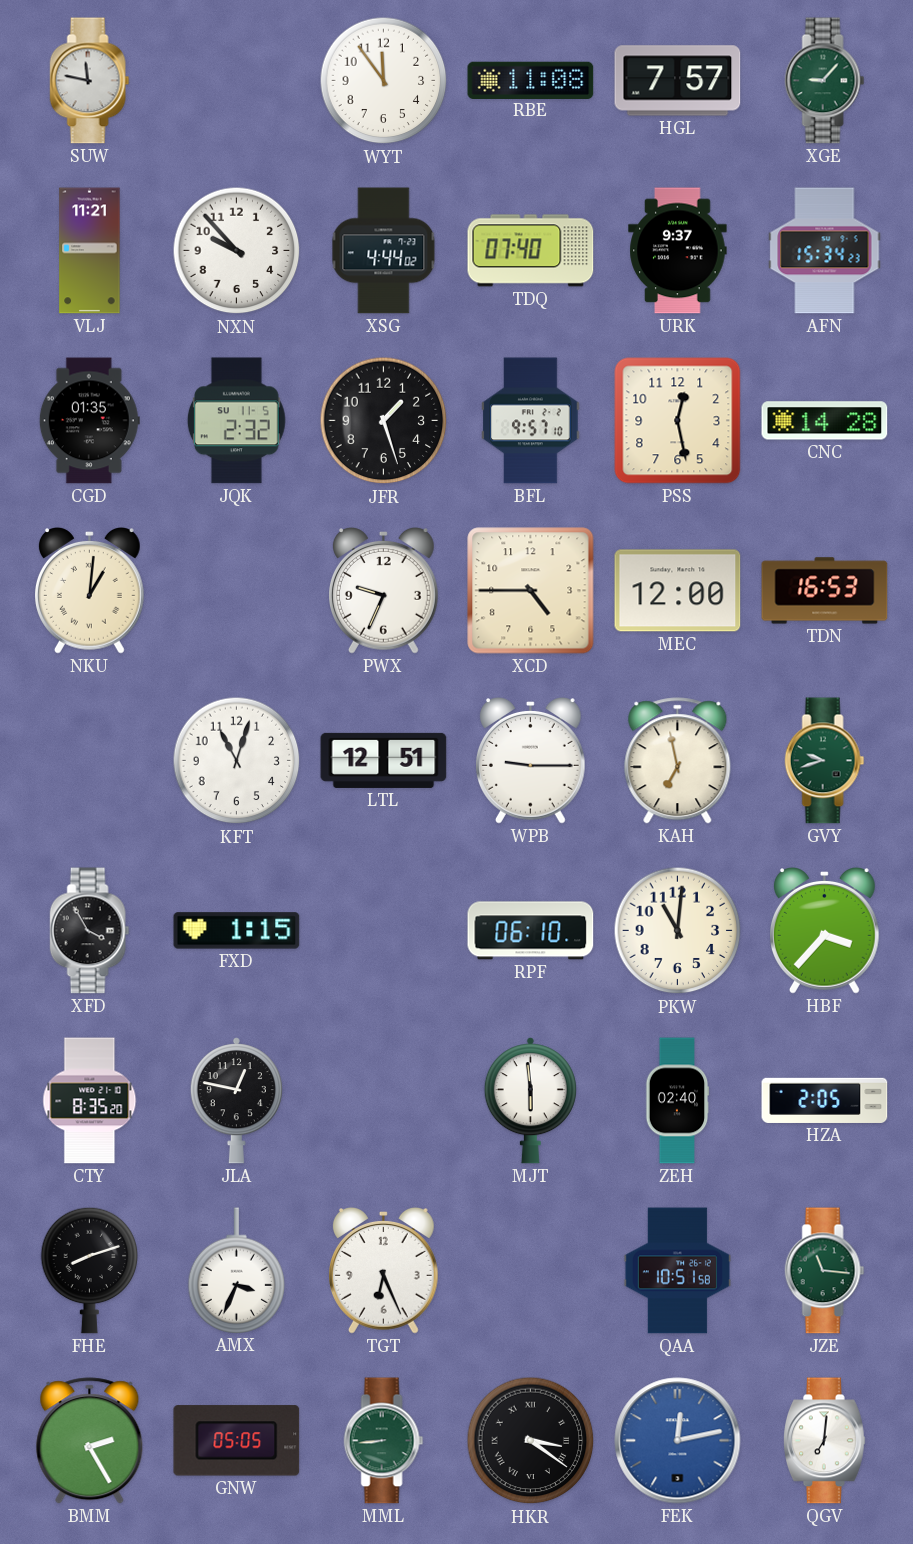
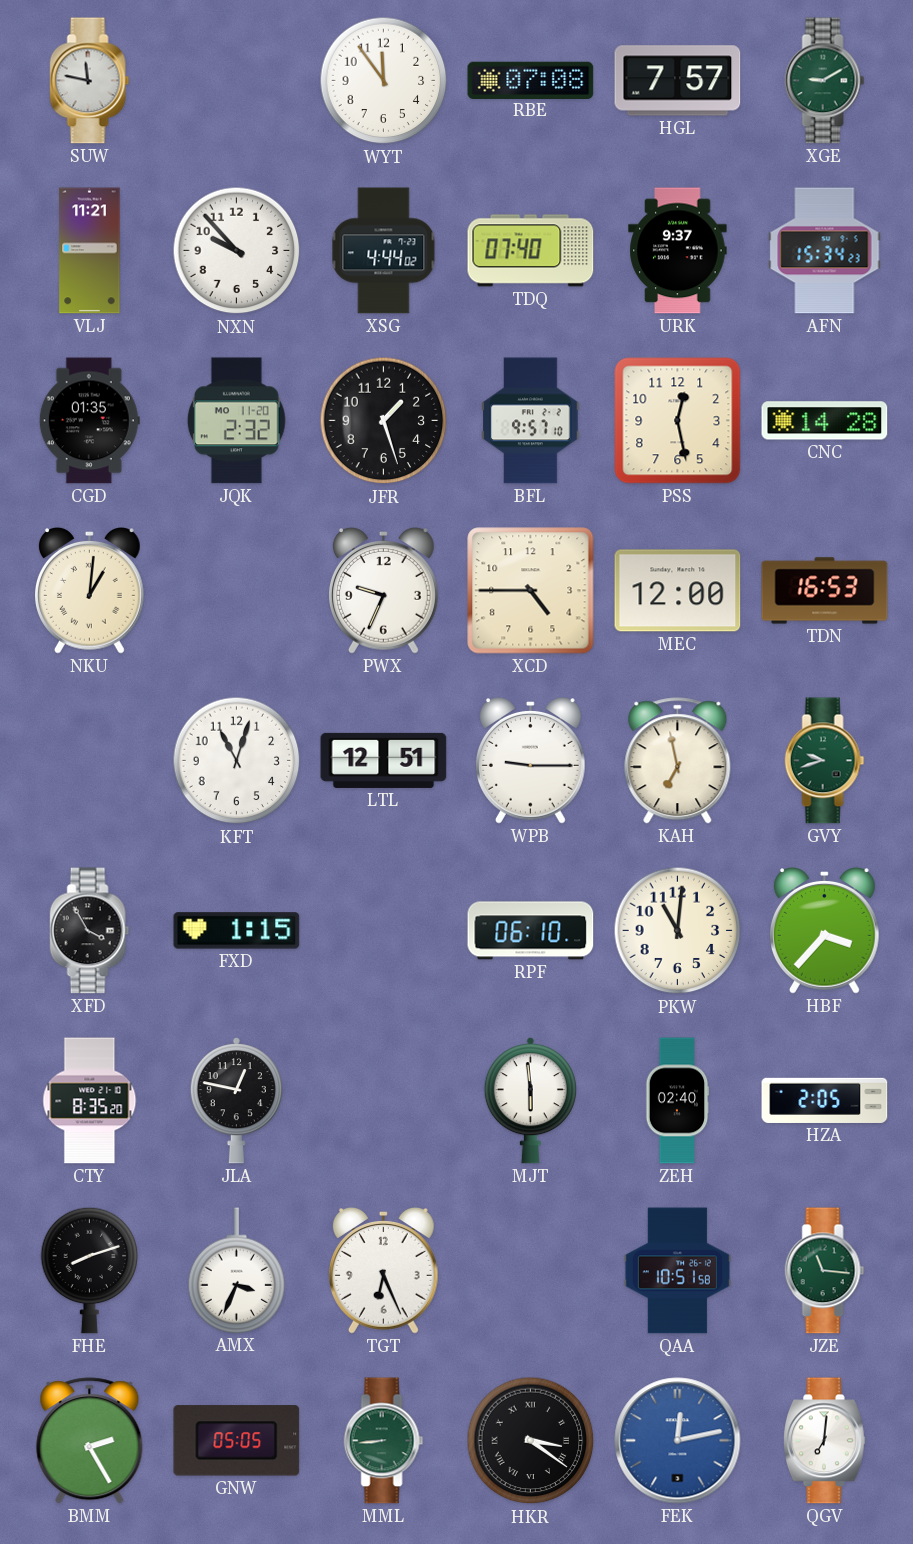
RBE: 11:08 -> 07:08
XGE: 9:07 -> 9:10
JQK date: SU 11-5 -> MO 11-20
